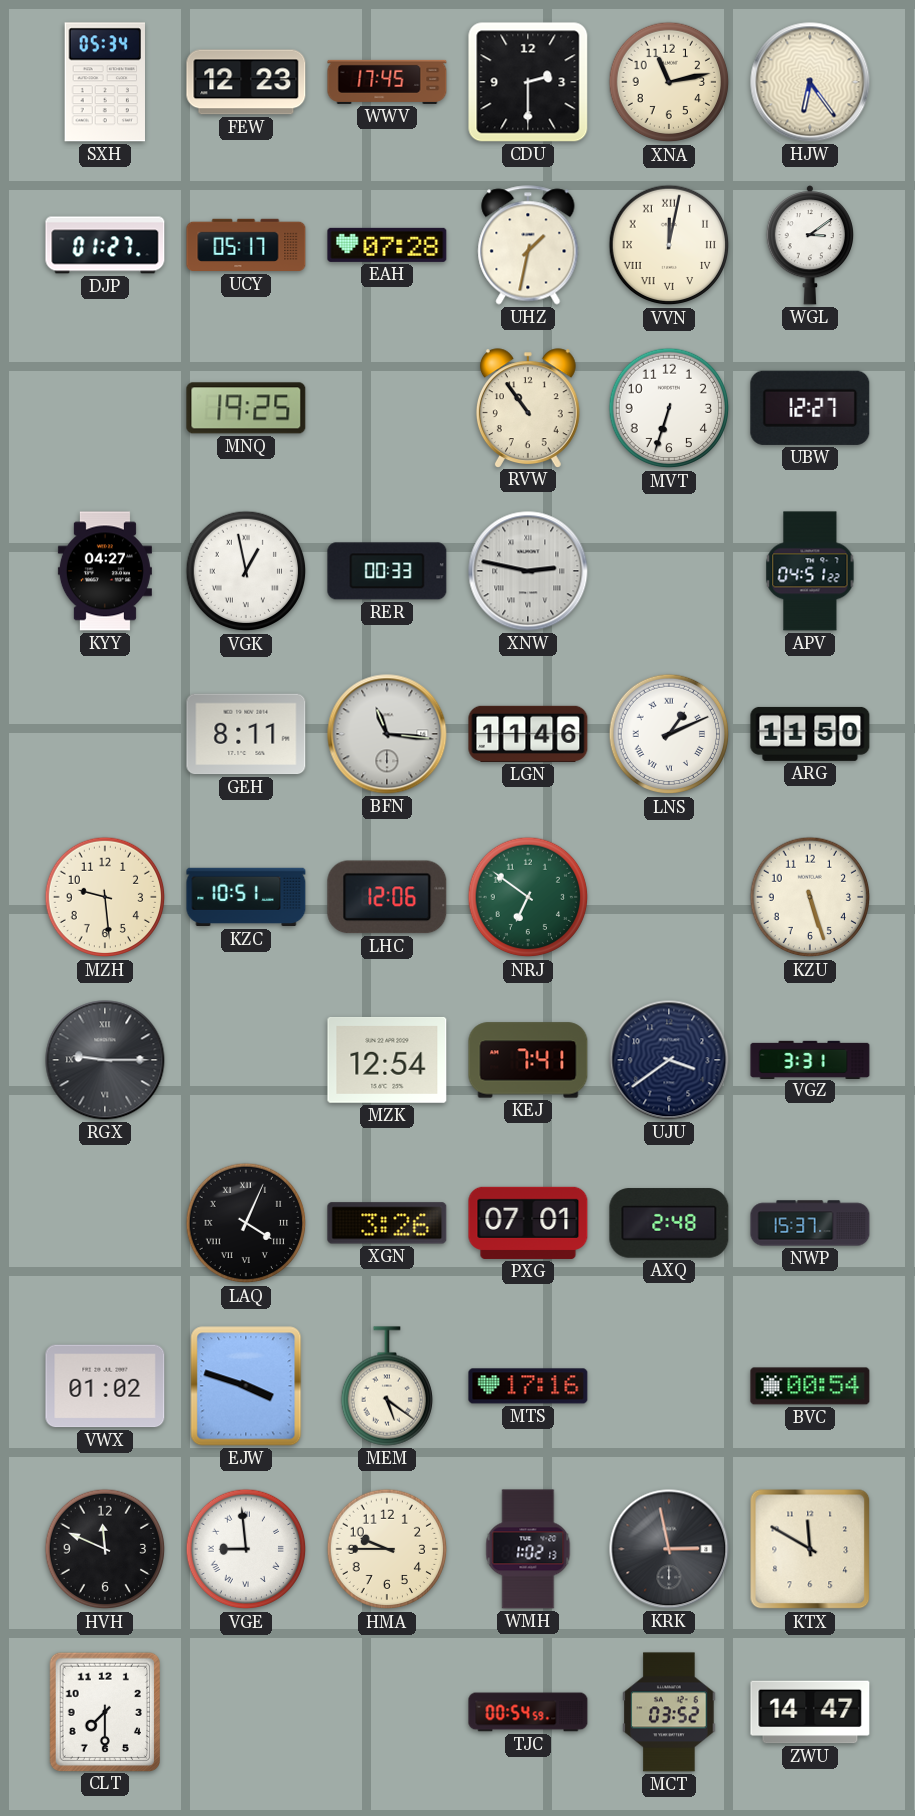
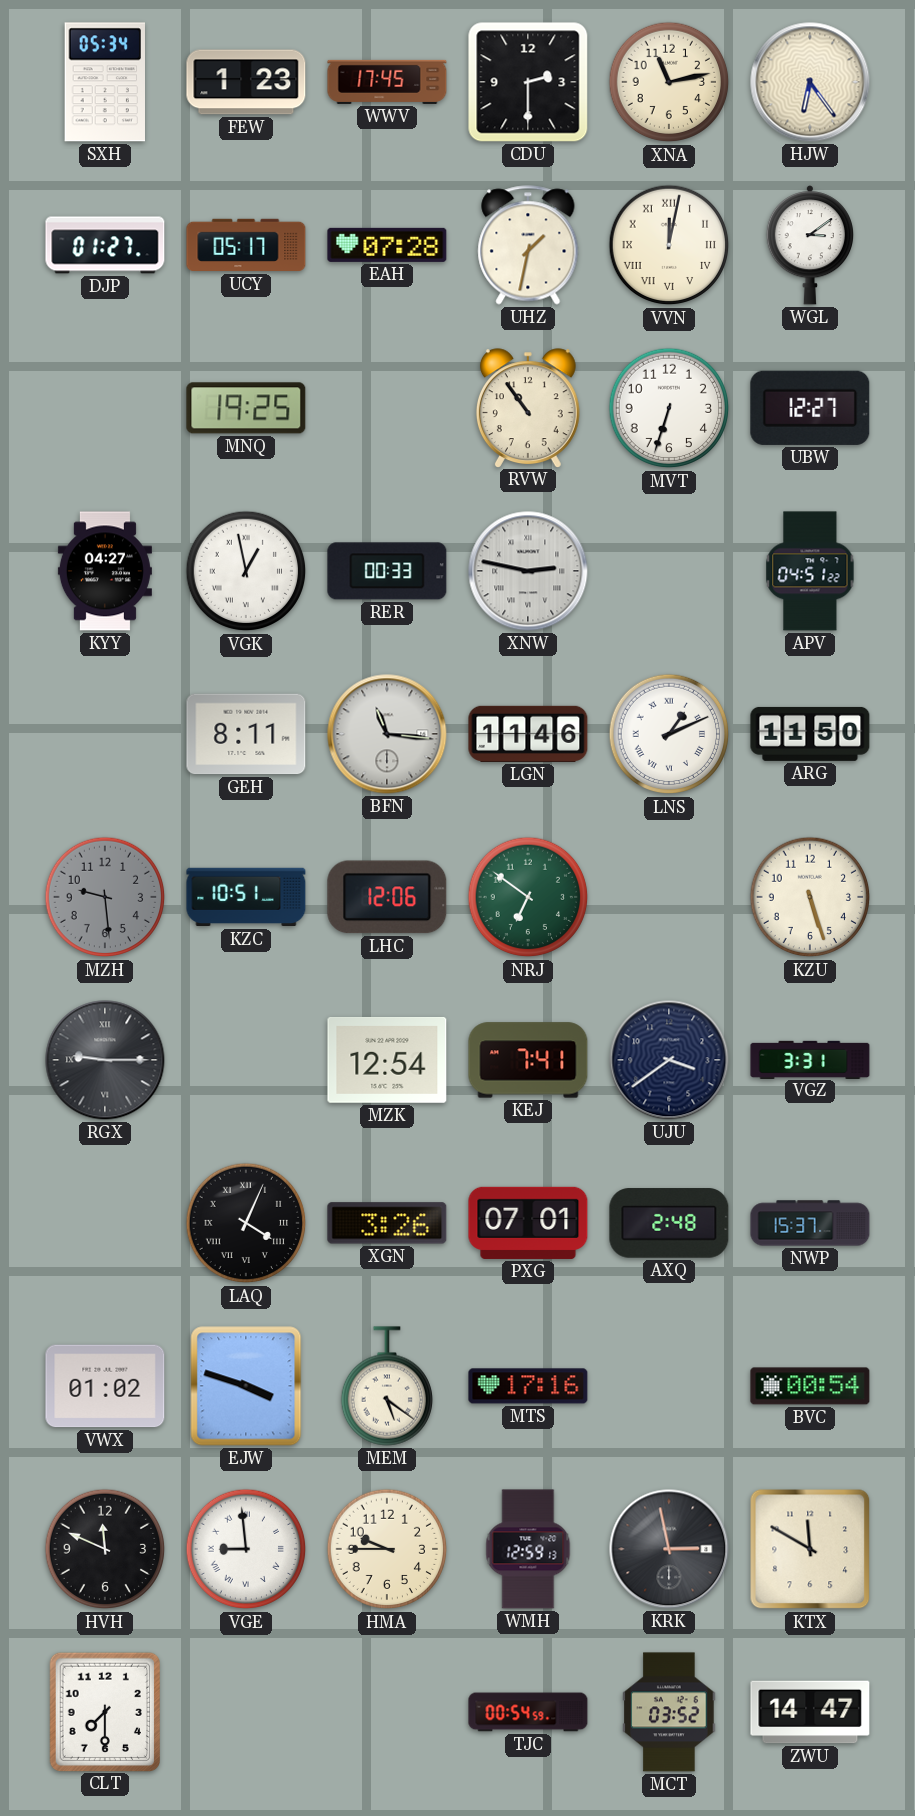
FEW: 12:23 -> 1:23
MZH dial: cream -> grey
WMH: 1:02 -> 12:59
